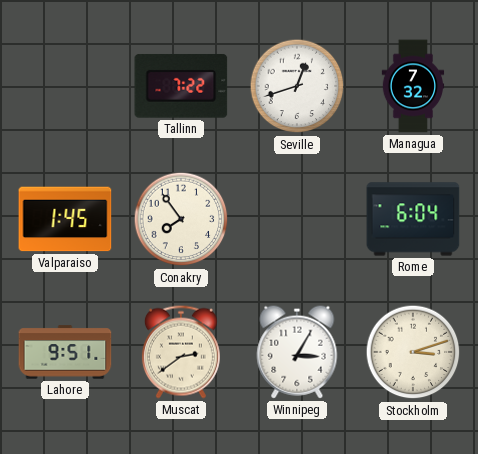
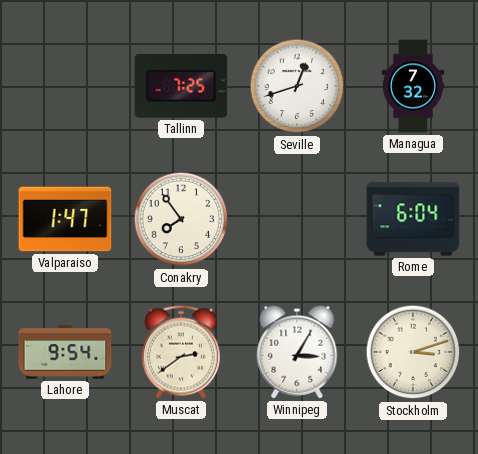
Tallinn: 7:22 -> 7:25
Valparaiso: 1:45 -> 1:47
Lahore: 9:51 -> 9:54
